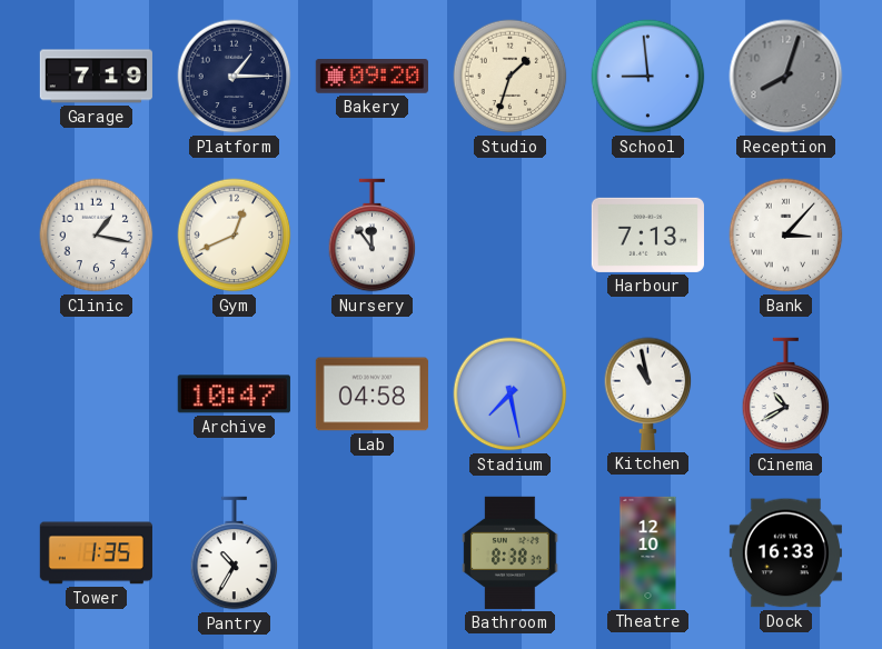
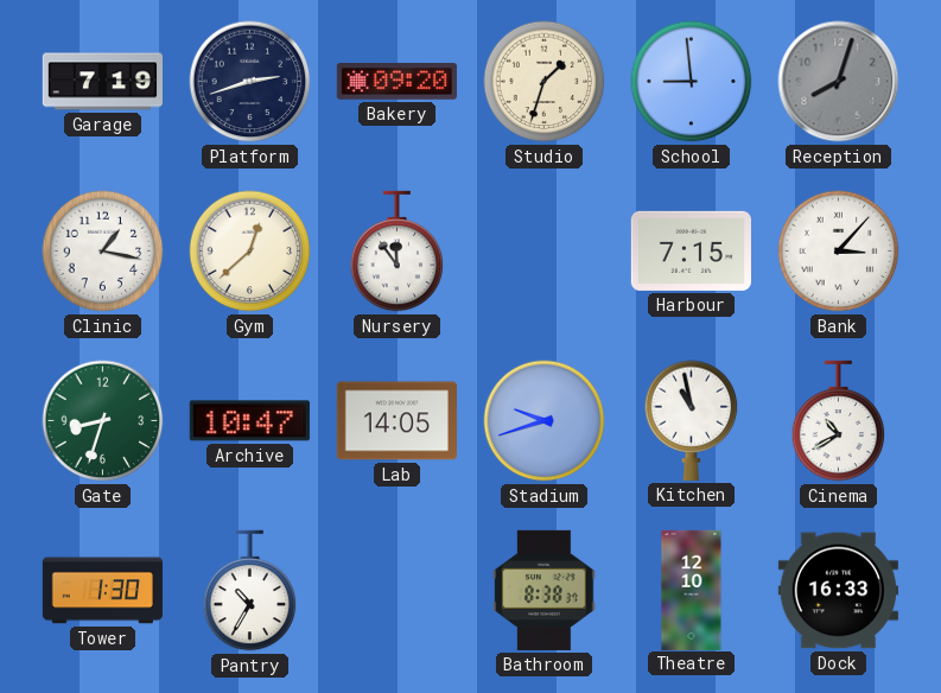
Platform: 1:15 -> 2:42
Gym: 12:41 -> 12:38
Harbour: 7:13 -> 7:15
Gate: none -> 8:33
Lab: 04:58 -> 14:05
Stadium: 7:28 -> 9:42
Tower: 1:35 -> 1:30
